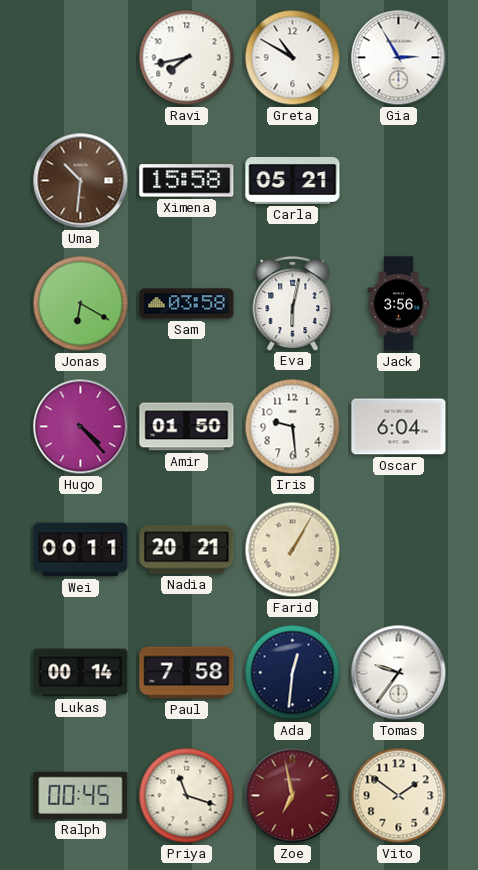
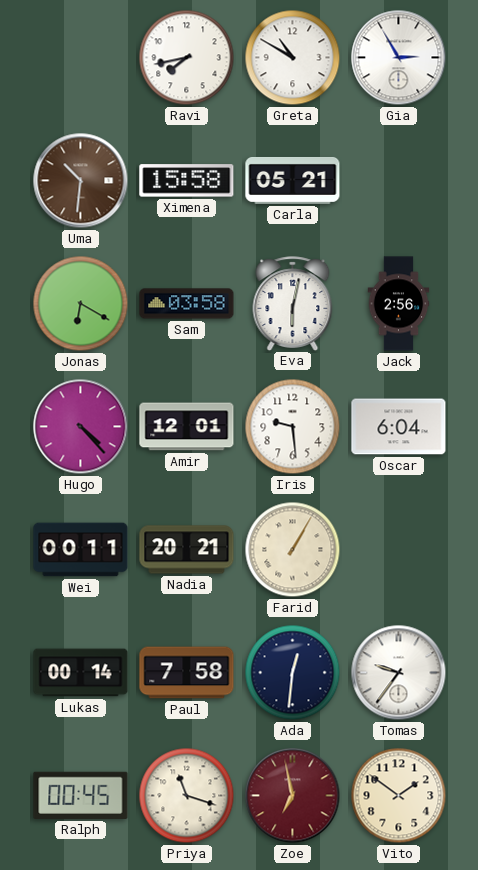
Jack: 3:56 -> 2:56
Amir: 01:50 -> 12:01
